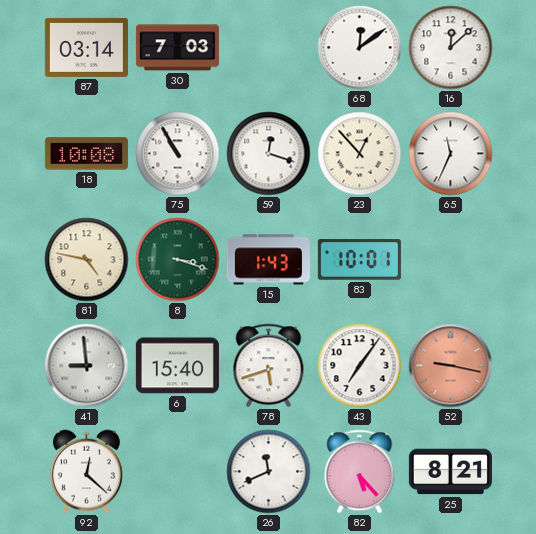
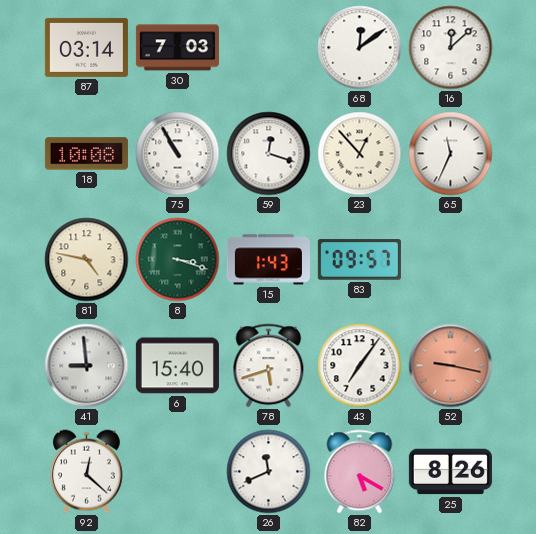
83: 10:01 -> 09:57
82: 5:23 -> 5:20
25: 8:21 -> 8:26
